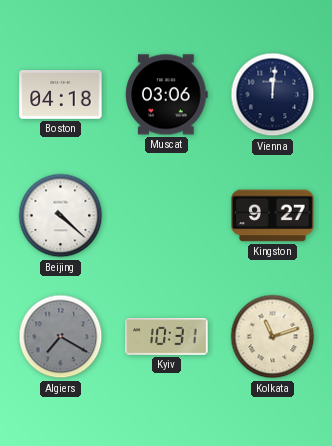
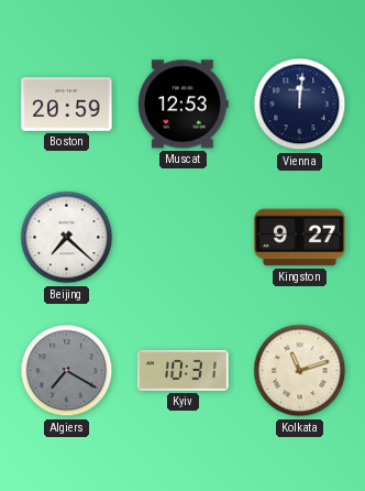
Boston: 04:18 -> 20:59
Muscat: 03:06 -> 12:53
Beijing: 4:22 -> 7:22
